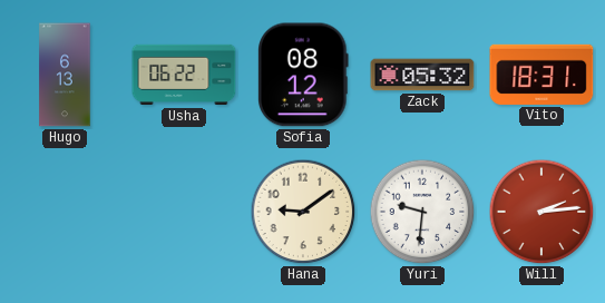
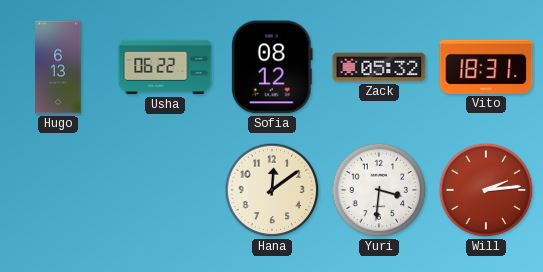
Hana: 9:09 -> 12:09
Yuri: 9:31 -> 3:31
